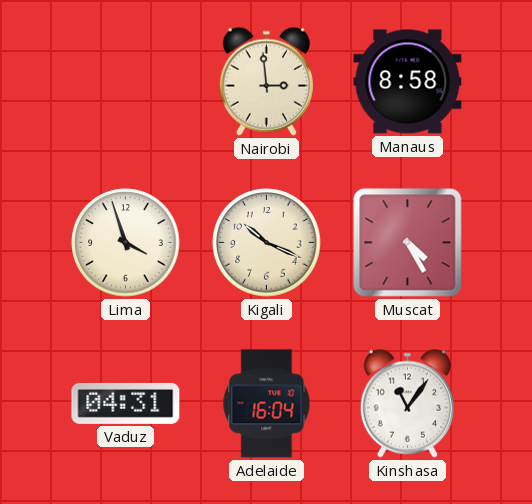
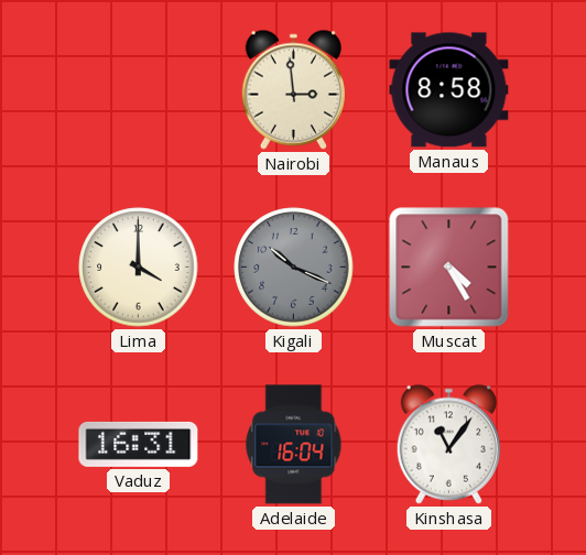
Lima: 3:57 -> 4:00
Kigali dial: cream -> grey
Vaduz: 04:31 -> 16:31
